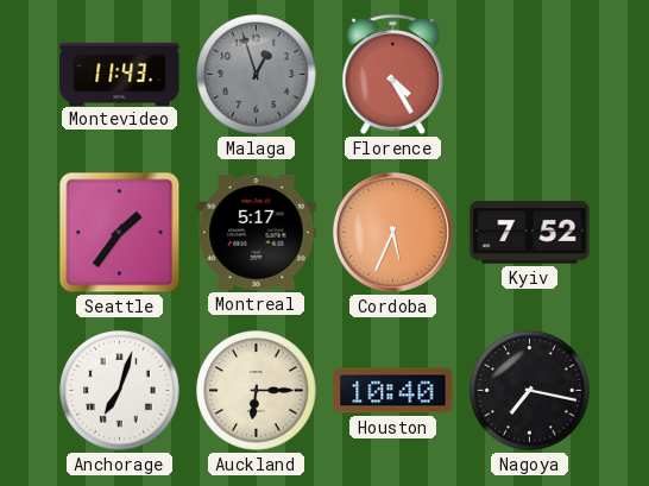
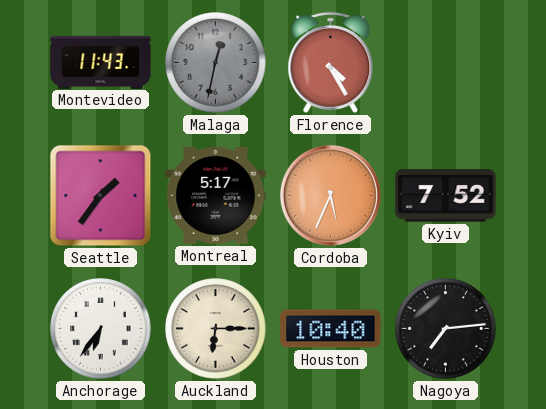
Malaga: 12:57 -> 12:32
Anchorage: 7:03 -> 6:36
Nagoya: 7:17 -> 7:14
